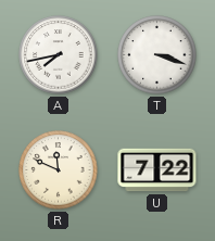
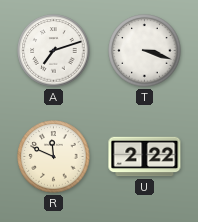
A: 7:43 -> 7:12
U: 7:22 -> 2:22
